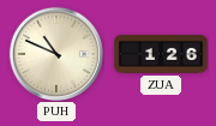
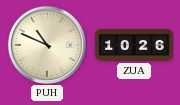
ZUA: 1:26 -> 10:26
